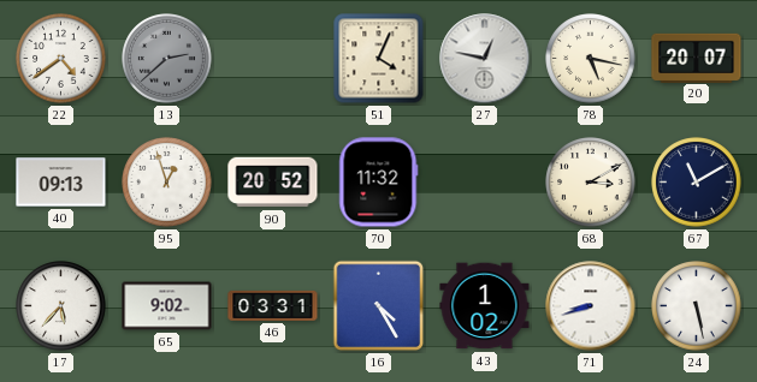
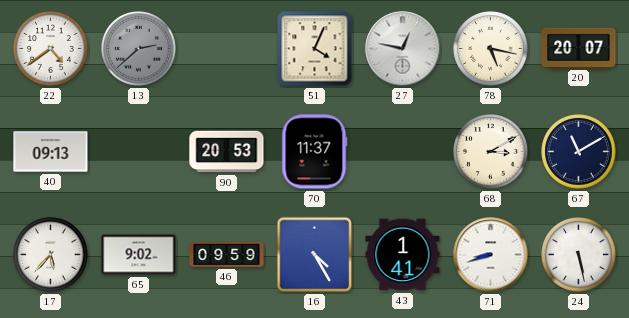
95: 12:57 -> none
90: 20:52 -> 20:53
70: 11:32 -> 11:37
46: 03:31 -> 09:59
43: 1:02 -> 1:41
